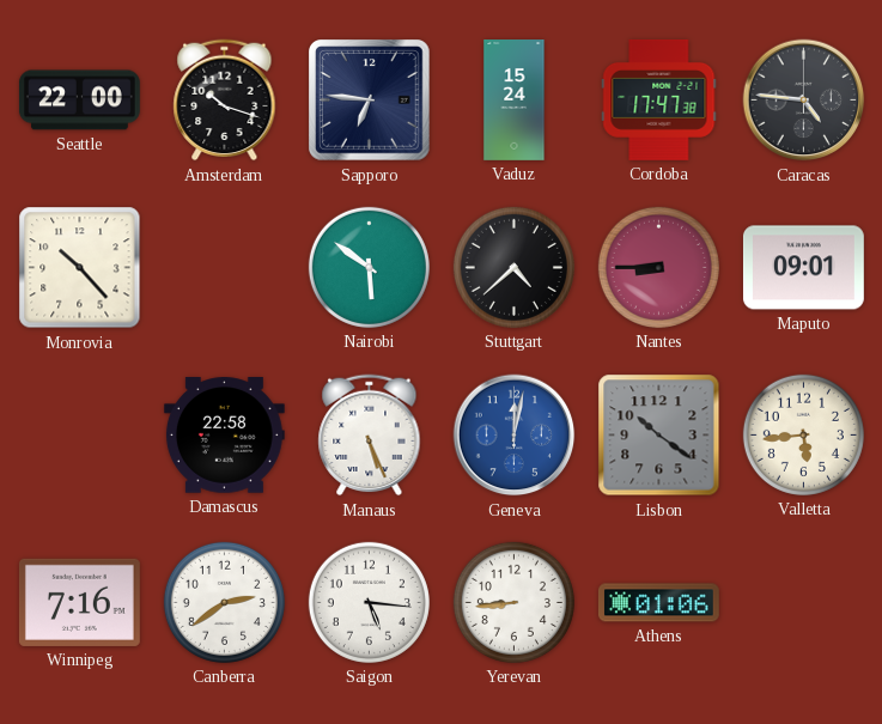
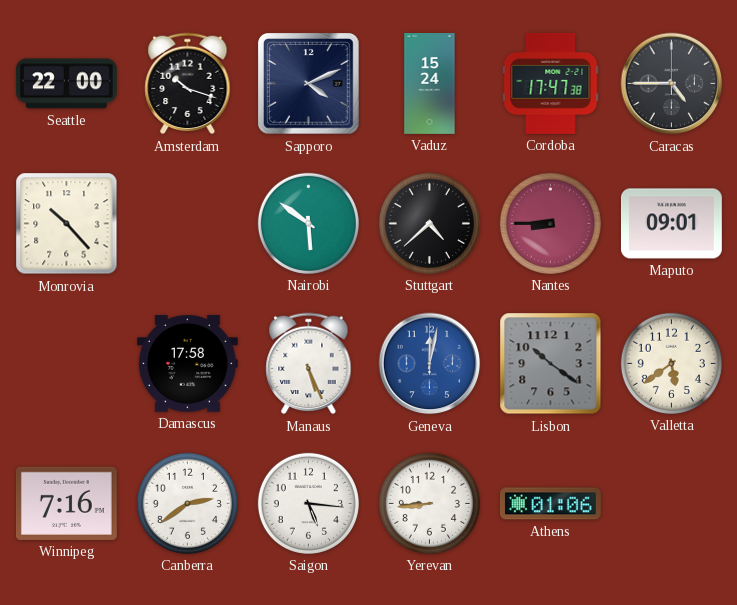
Sapporo: 6:46 -> 4:11
Caracas: 4:46 -> 4:45
Damascus: 22:58 -> 17:58
Valletta: 5:44 -> 5:39
